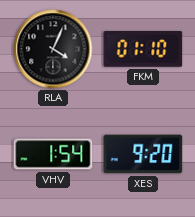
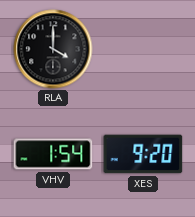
RLA: 4:04 -> 4:00
FKM: 01:10 -> none
